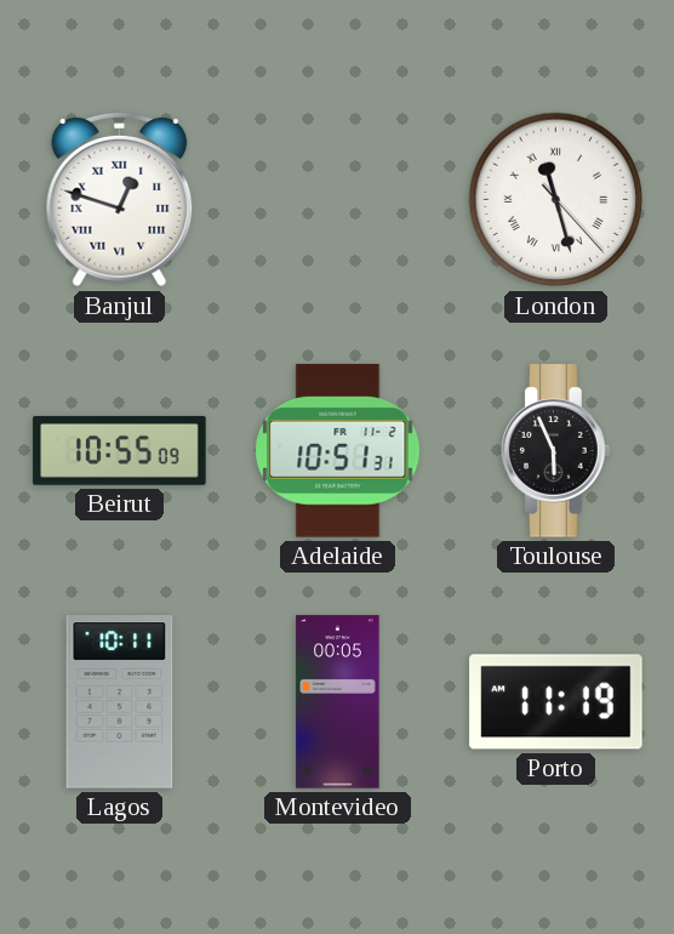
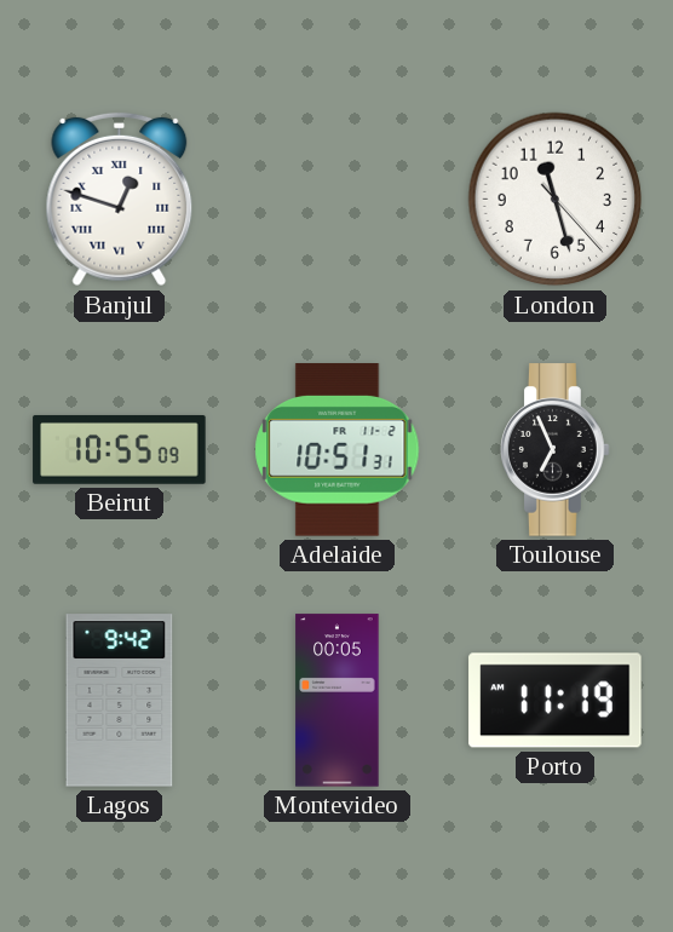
London numerals: Roman -> Arabic
Toulouse: 5:56 -> 6:56
Lagos: 10:11 -> 9:42
